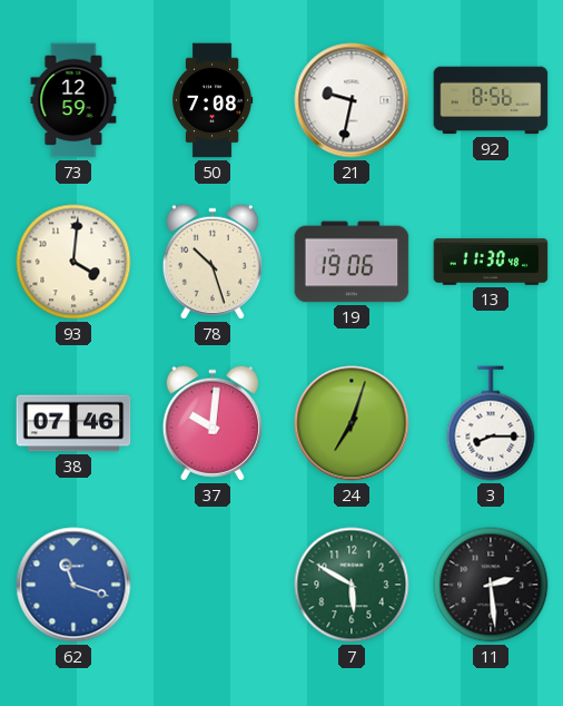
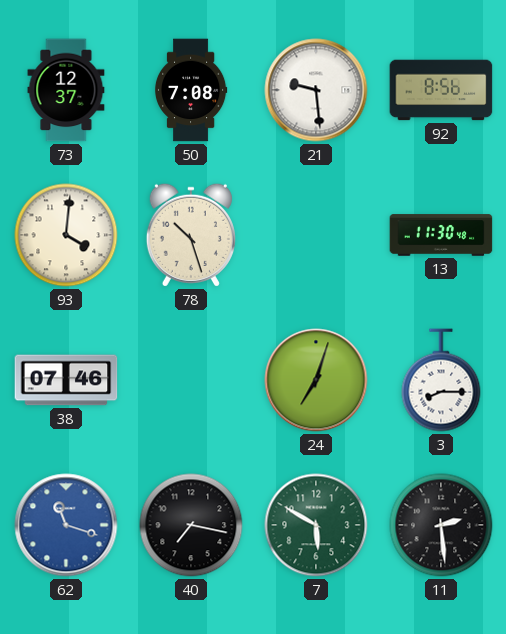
73: 12:59 -> 12:37
21: 9:32 -> 9:29
19: 19:06 -> none
37: 10:01 -> none
40: none -> 7:17
